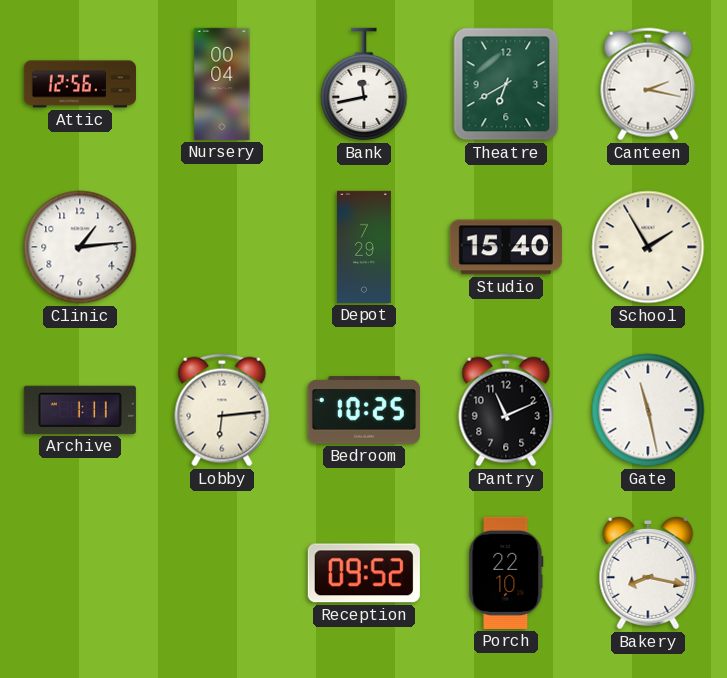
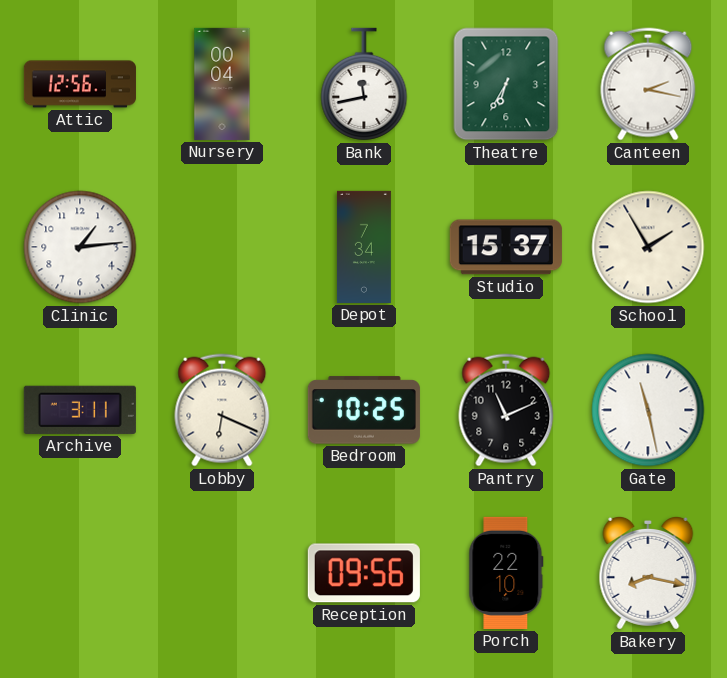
Theatre: 6:40 -> 6:35
Depot: 7:29 -> 7:34
Studio: 15:40 -> 15:37
Archive: 1:11 -> 3:11
Lobby: 6:14 -> 6:19
Reception: 09:52 -> 09:56
